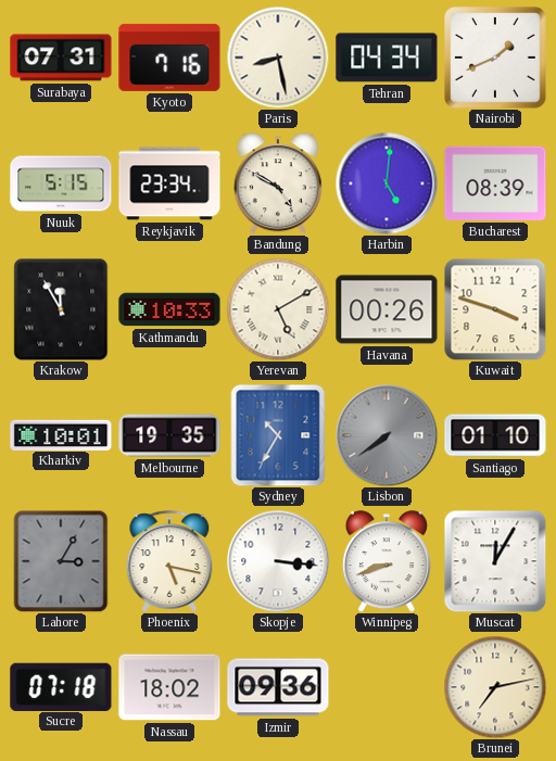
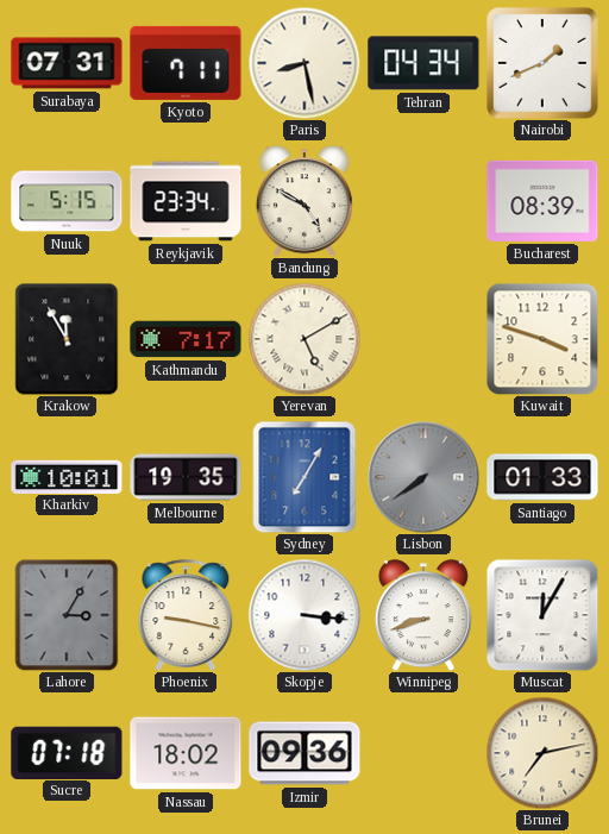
Kyoto: 7:16 -> 7:11
Harbin: 5:01 -> none
Kathmandu: 10:33 -> 7:17
Havana: 00:26 -> none
Sydney: 10:35 -> 7:05
Santiago: 01:10 -> 01:33
Phoenix: 5:17 -> 9:17
